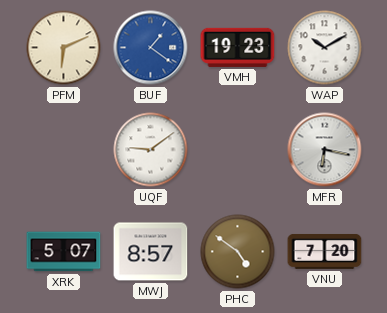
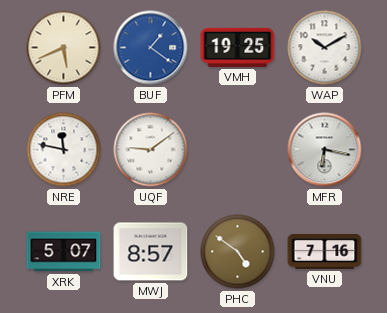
PFM: 6:11 -> 5:41
VMH: 19:23 -> 19:25
NRE: none -> 11:47
VNU: 7:20 -> 7:16
